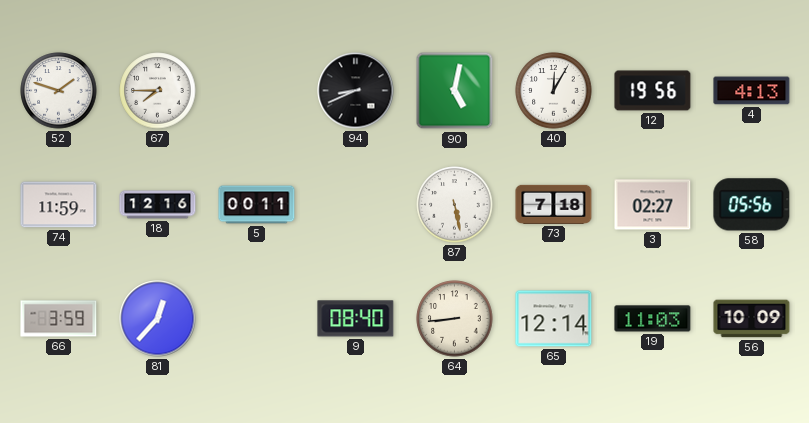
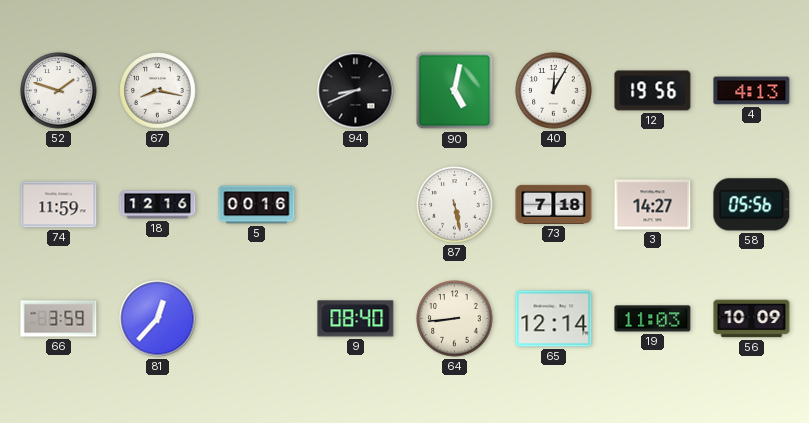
67: 7:45 -> 8:17
5: 00:11 -> 00:16
3: 02:27 -> 14:27
